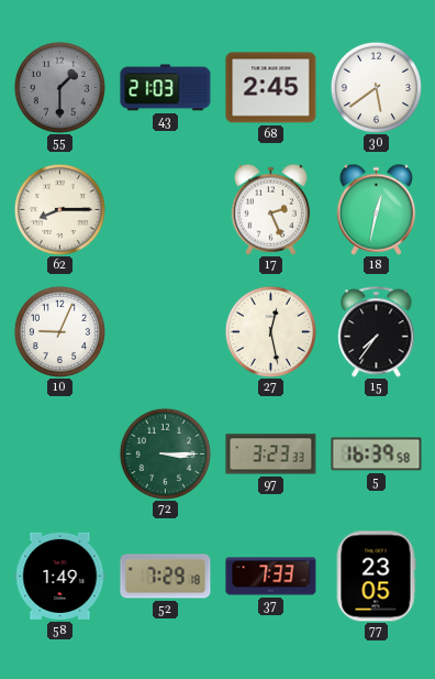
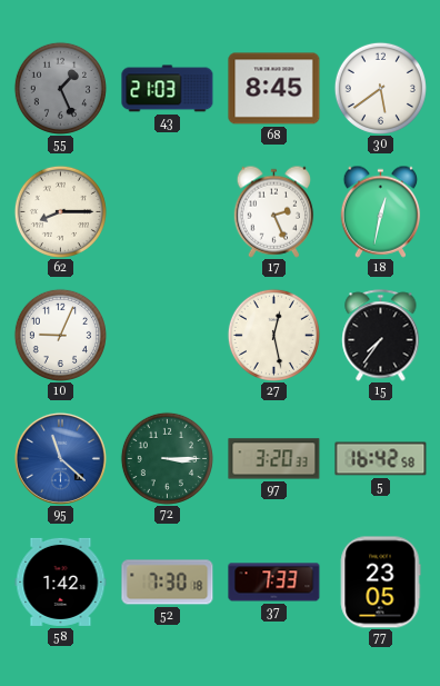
55: 1:30 -> 1:26
68: 2:45 -> 8:45
95: none -> 11:22
97: 3:23 -> 3:20
5: 16:39 -> 16:42
58: 1:49 -> 1:42
52: 7:29 -> 7:30
